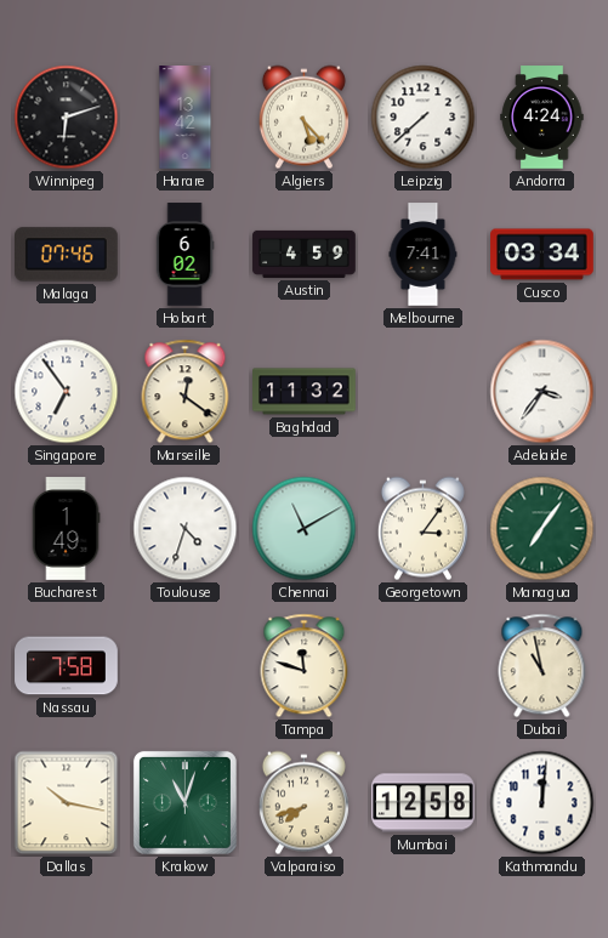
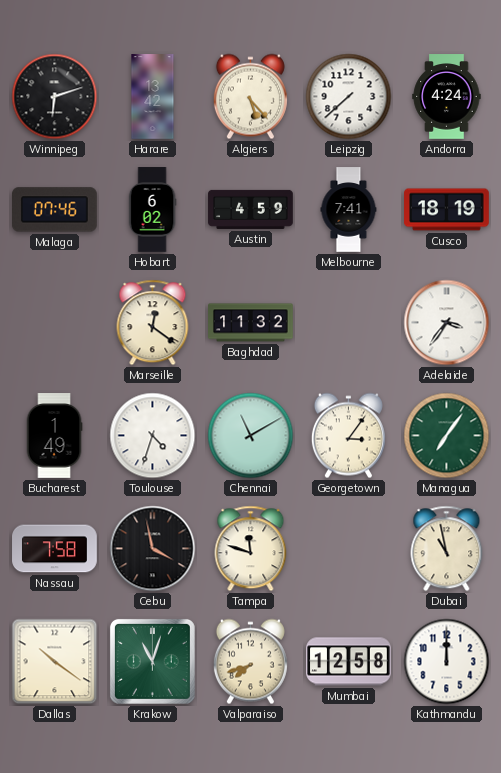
Cusco: 03:34 -> 18:19
Singapore: 6:54 -> none
Cebu: none -> 3:58
Dallas: 10:17 -> 10:21
Kathmandu: 12:01 -> 12:00
